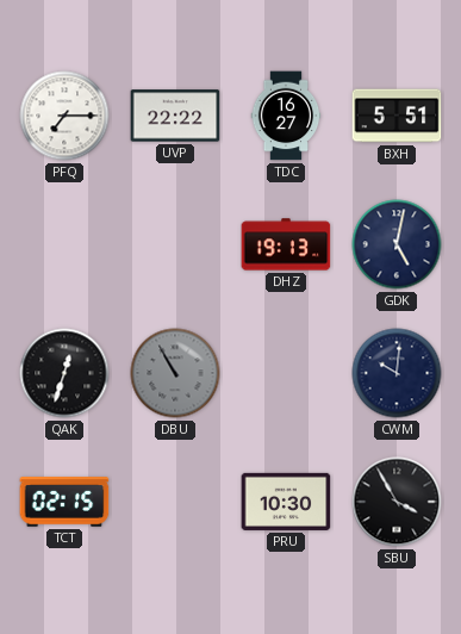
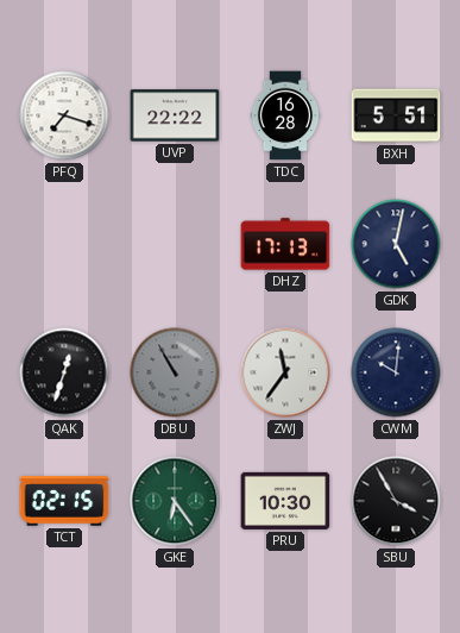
PFQ: 7:15 -> 7:18
TDC: 16:27 -> 16:28
DHZ: 19:13 -> 17:13
ZWJ: none -> 11:36
GKE: none -> 6:24
